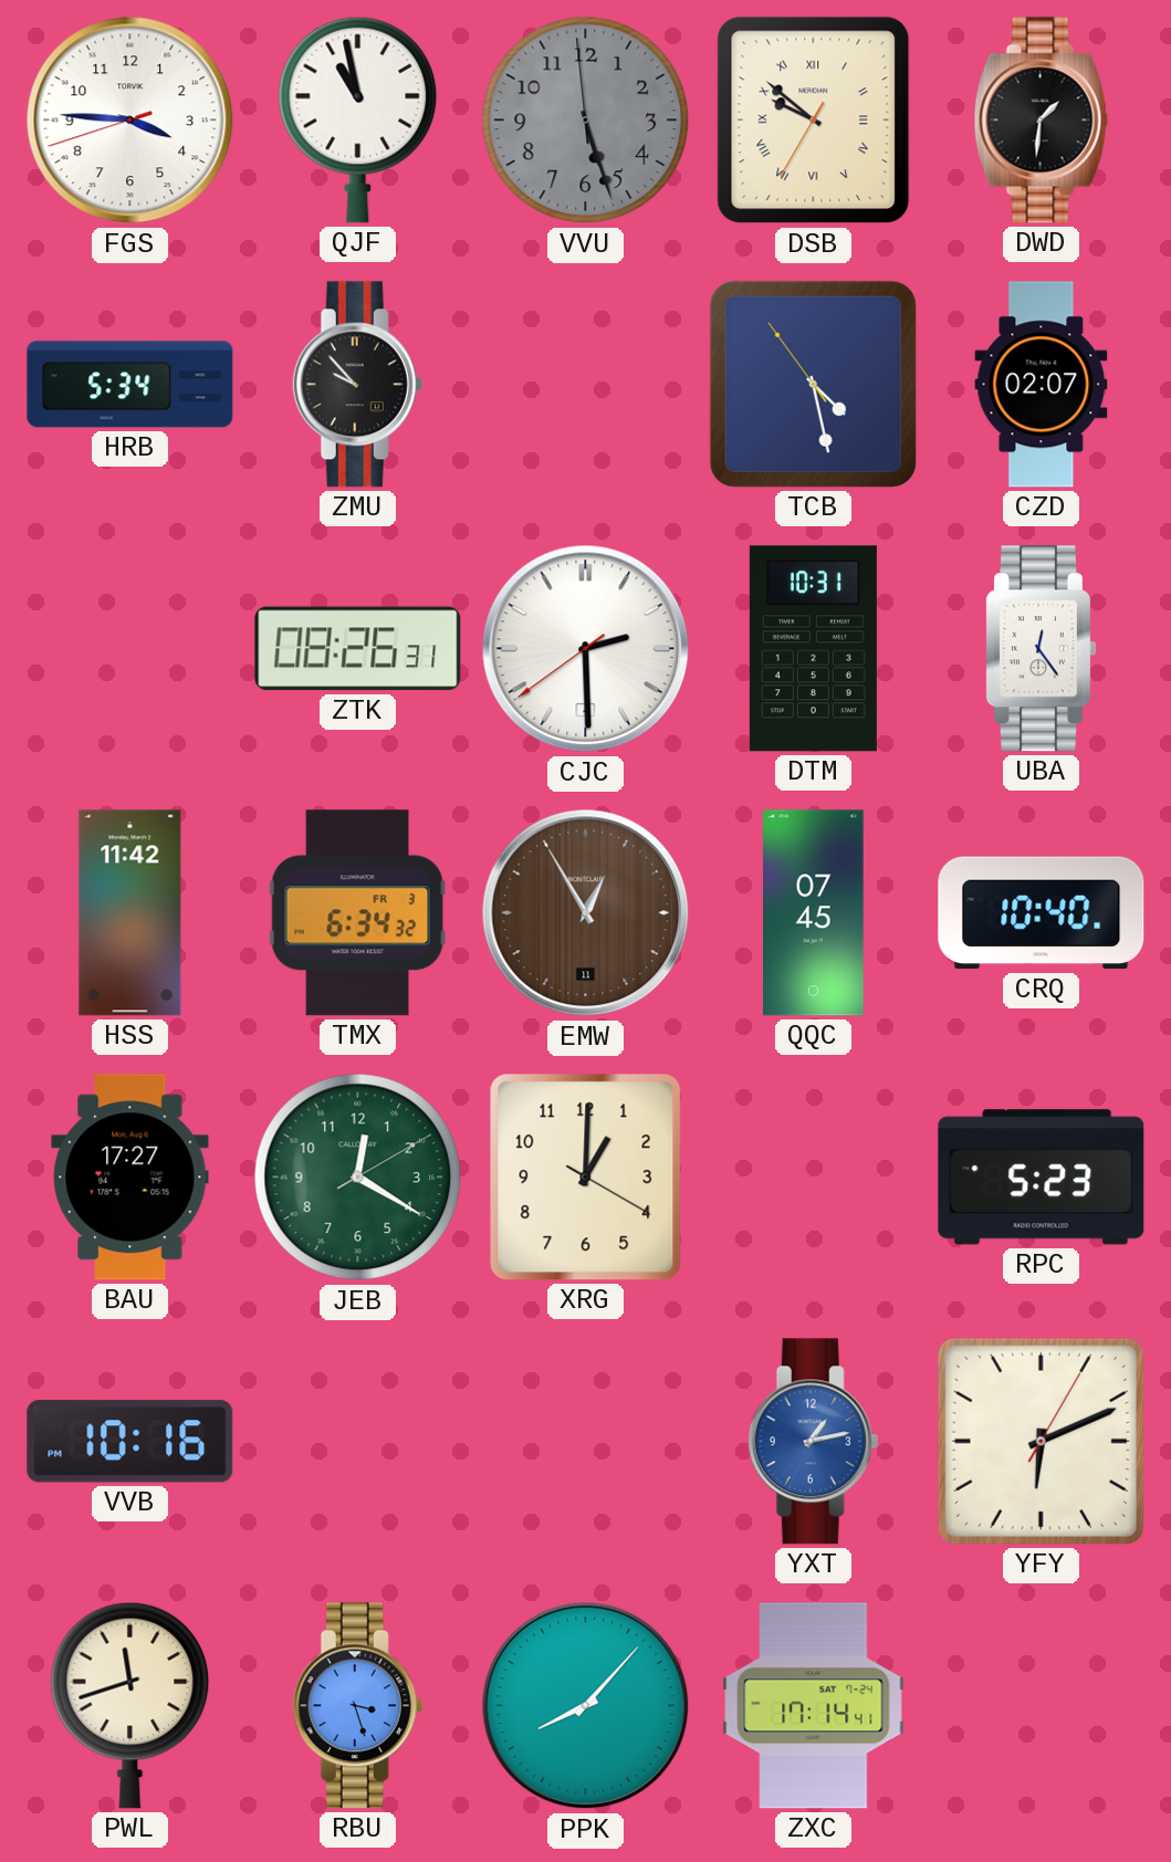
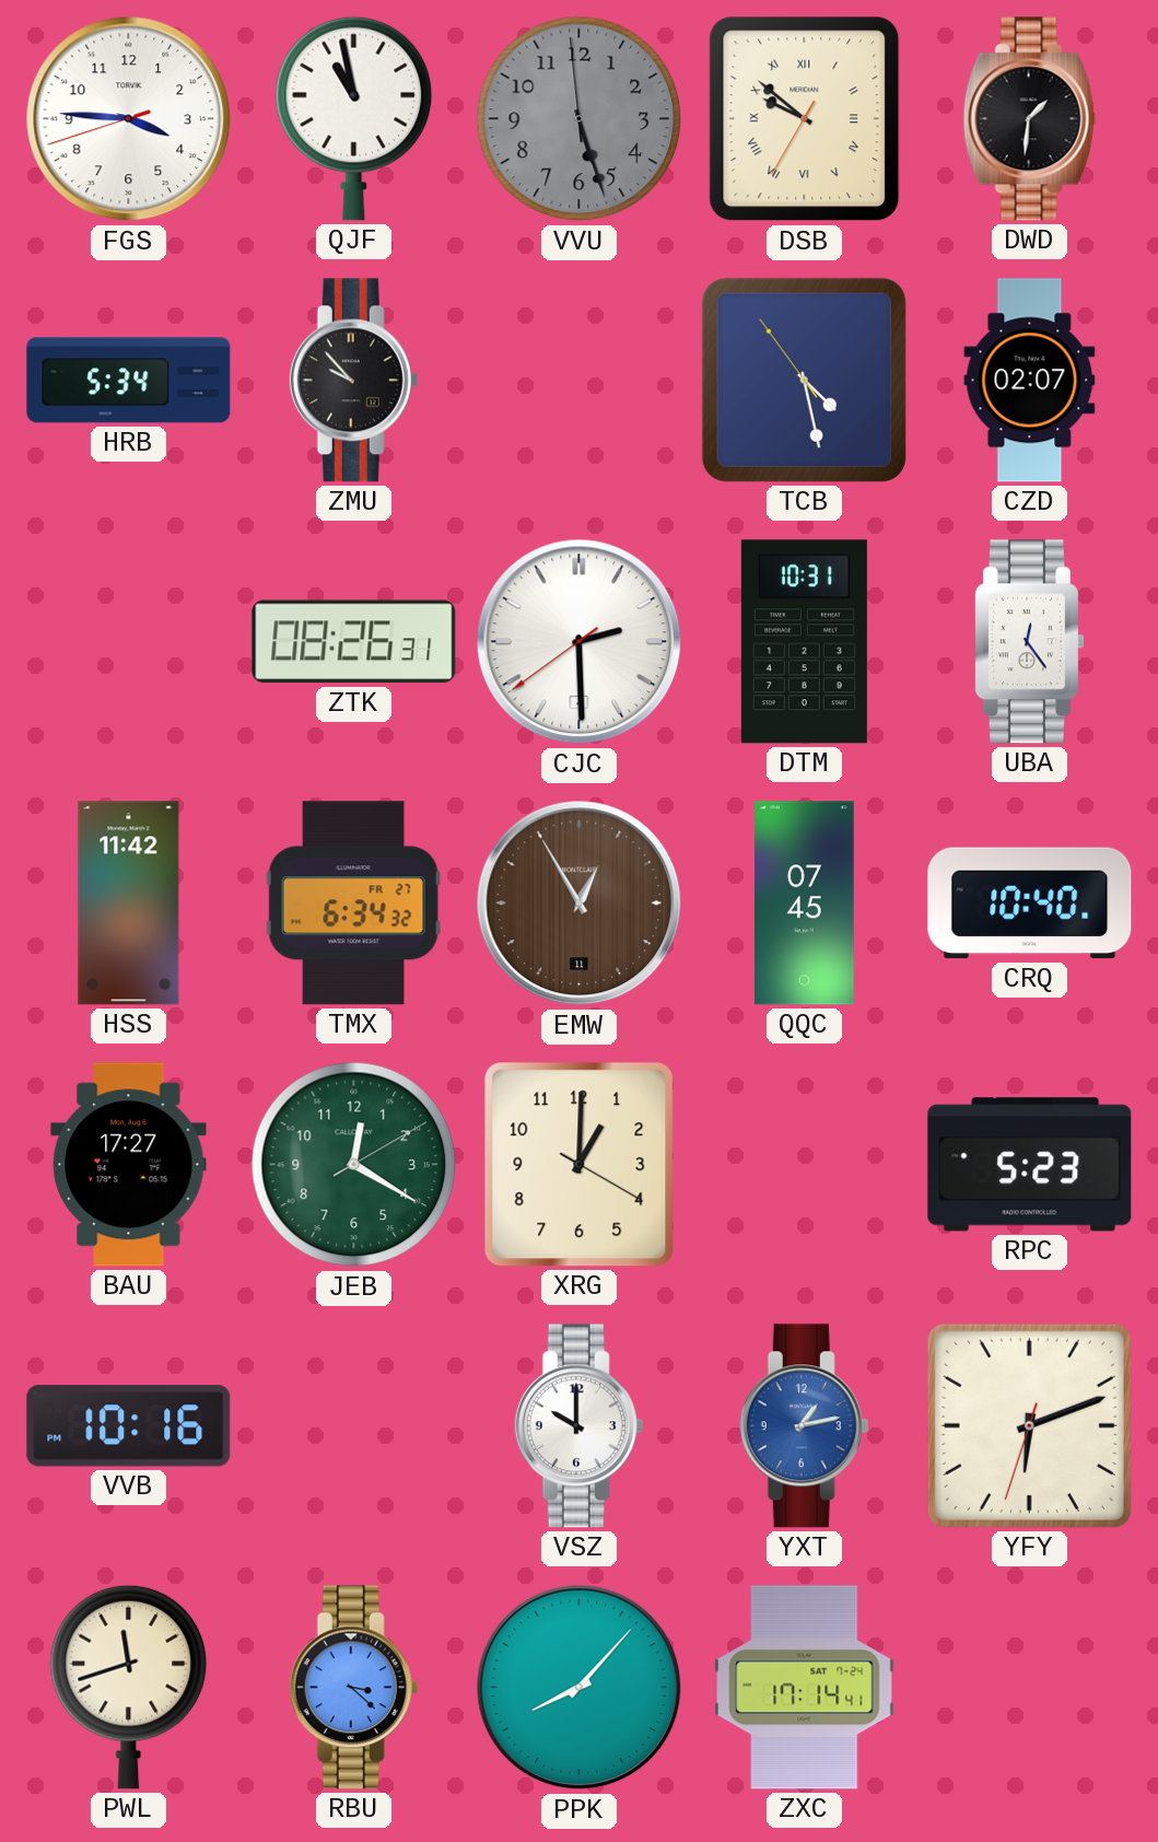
TMX date: FR 3 -> FR 27
VSZ: none -> 10:00
YFY: 6:11:05 -> 6:11:33
RBU: 3:27 -> 3:22
